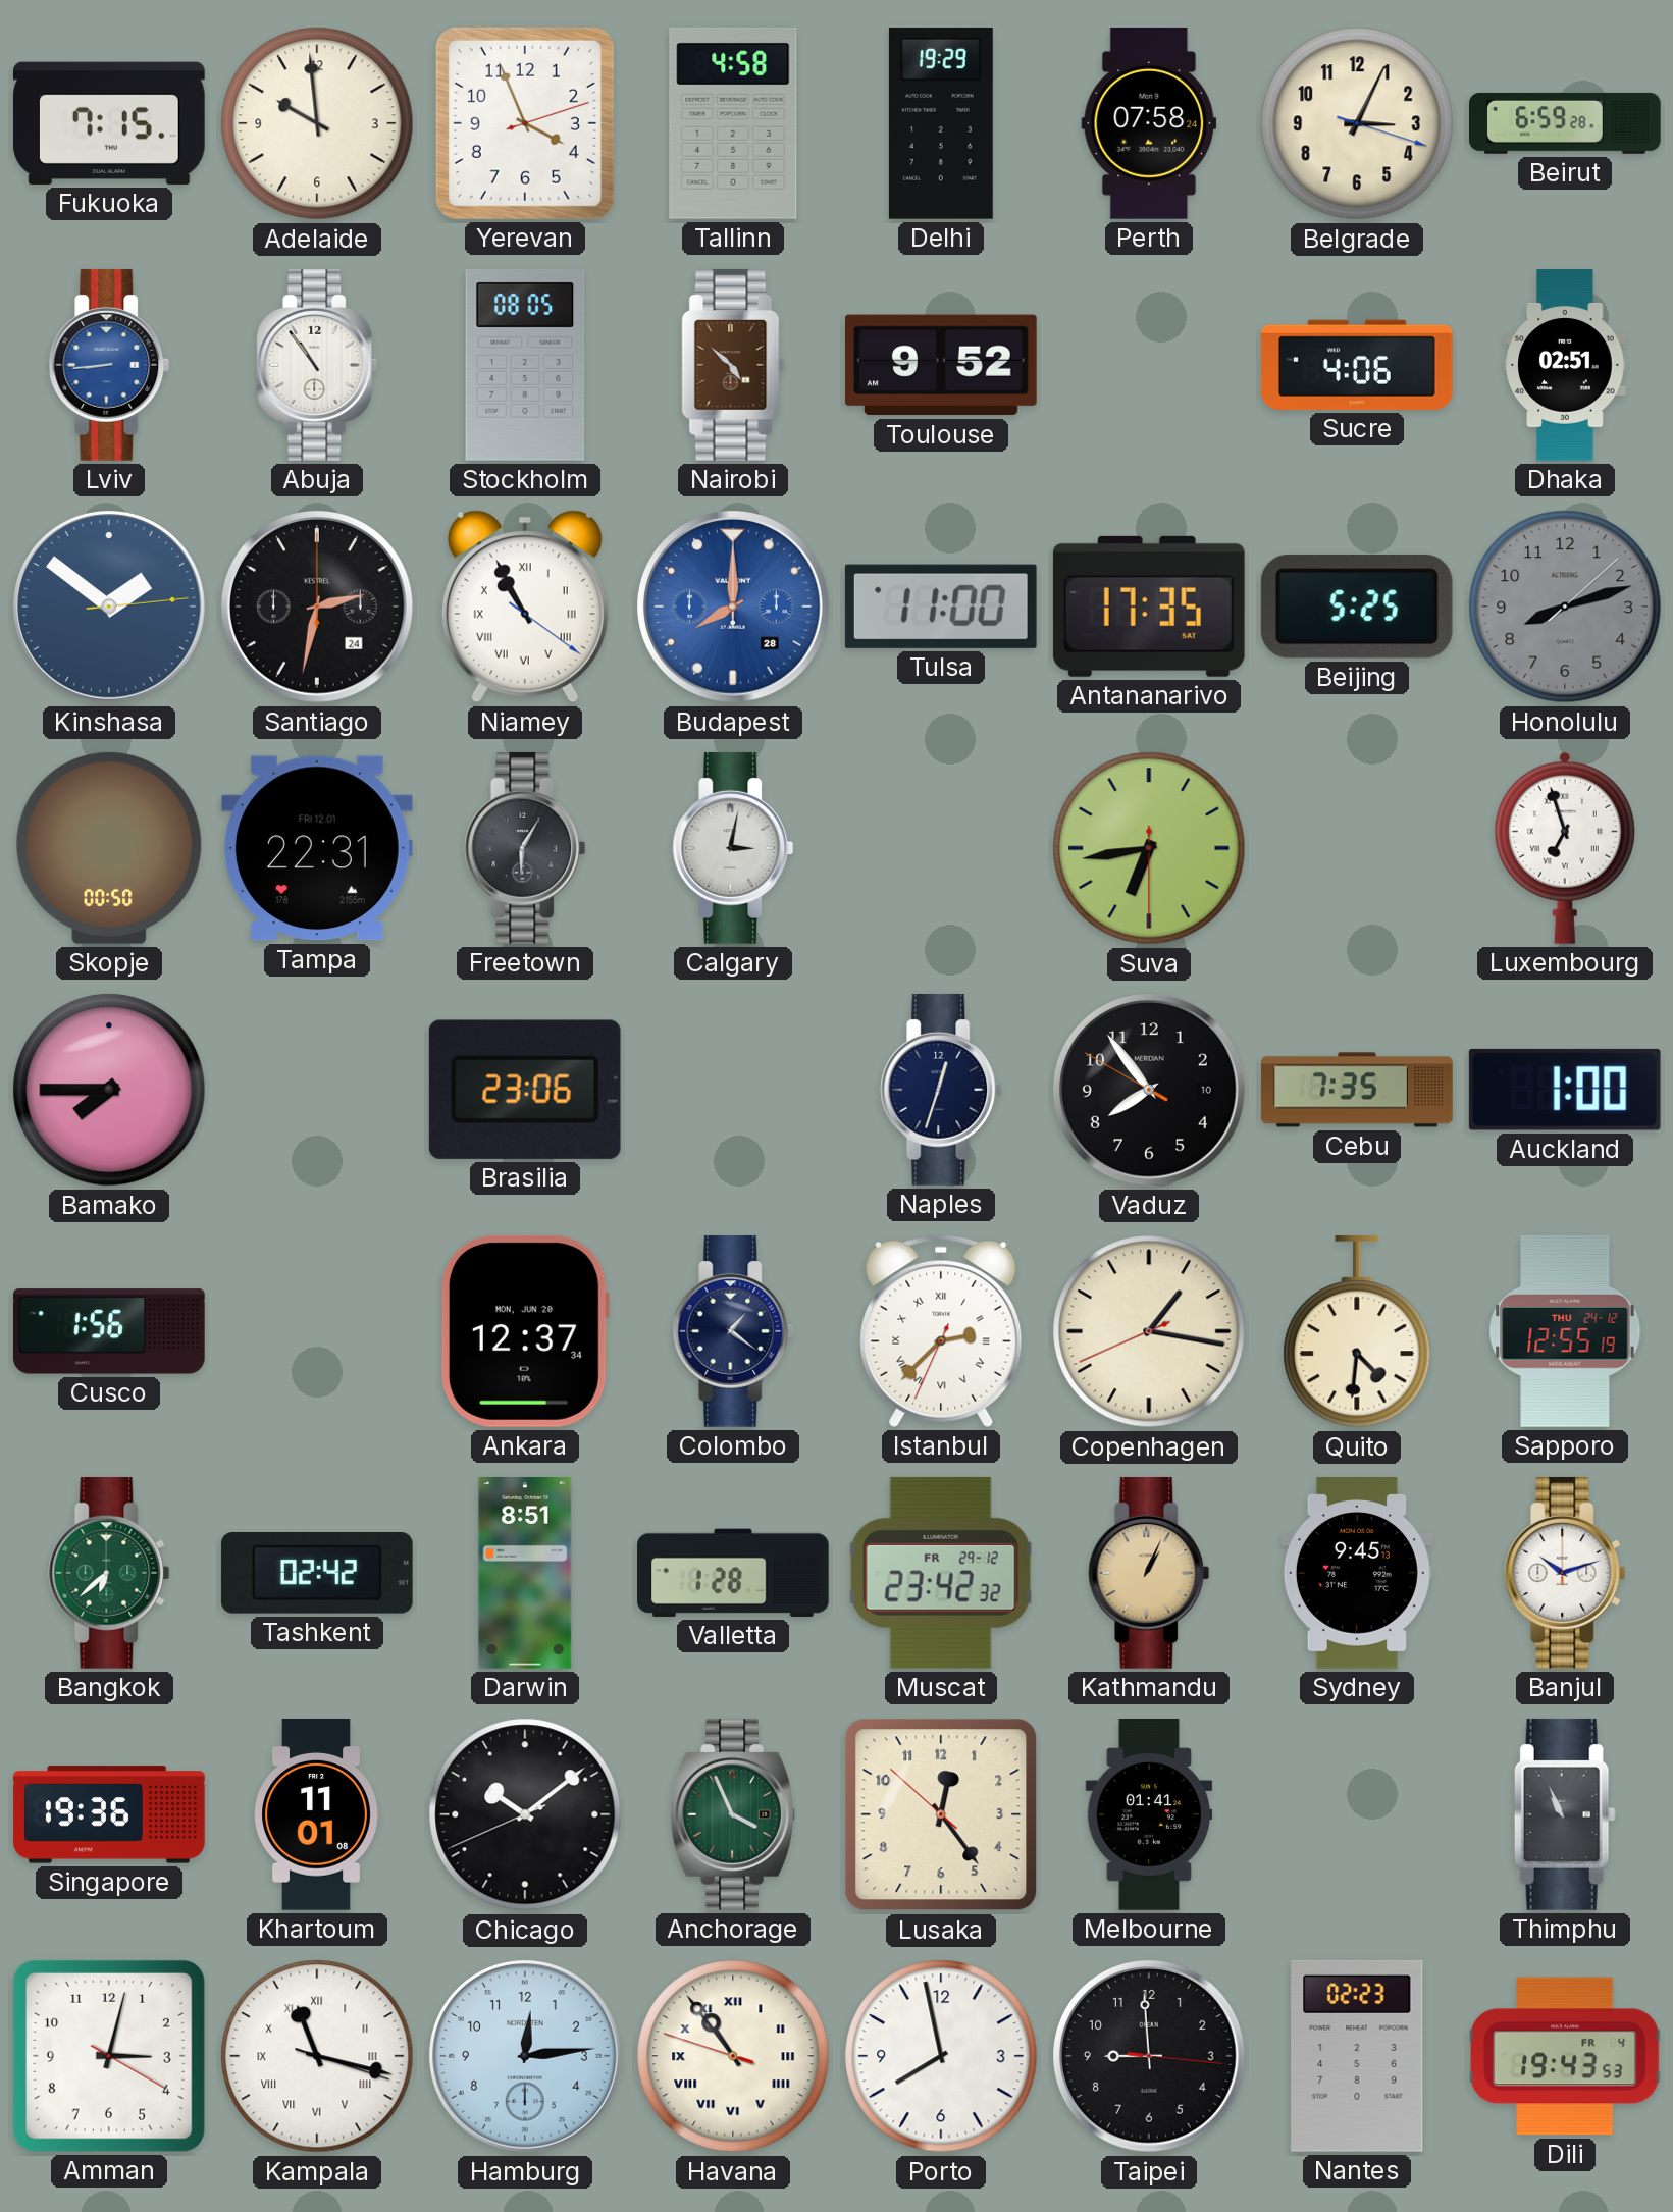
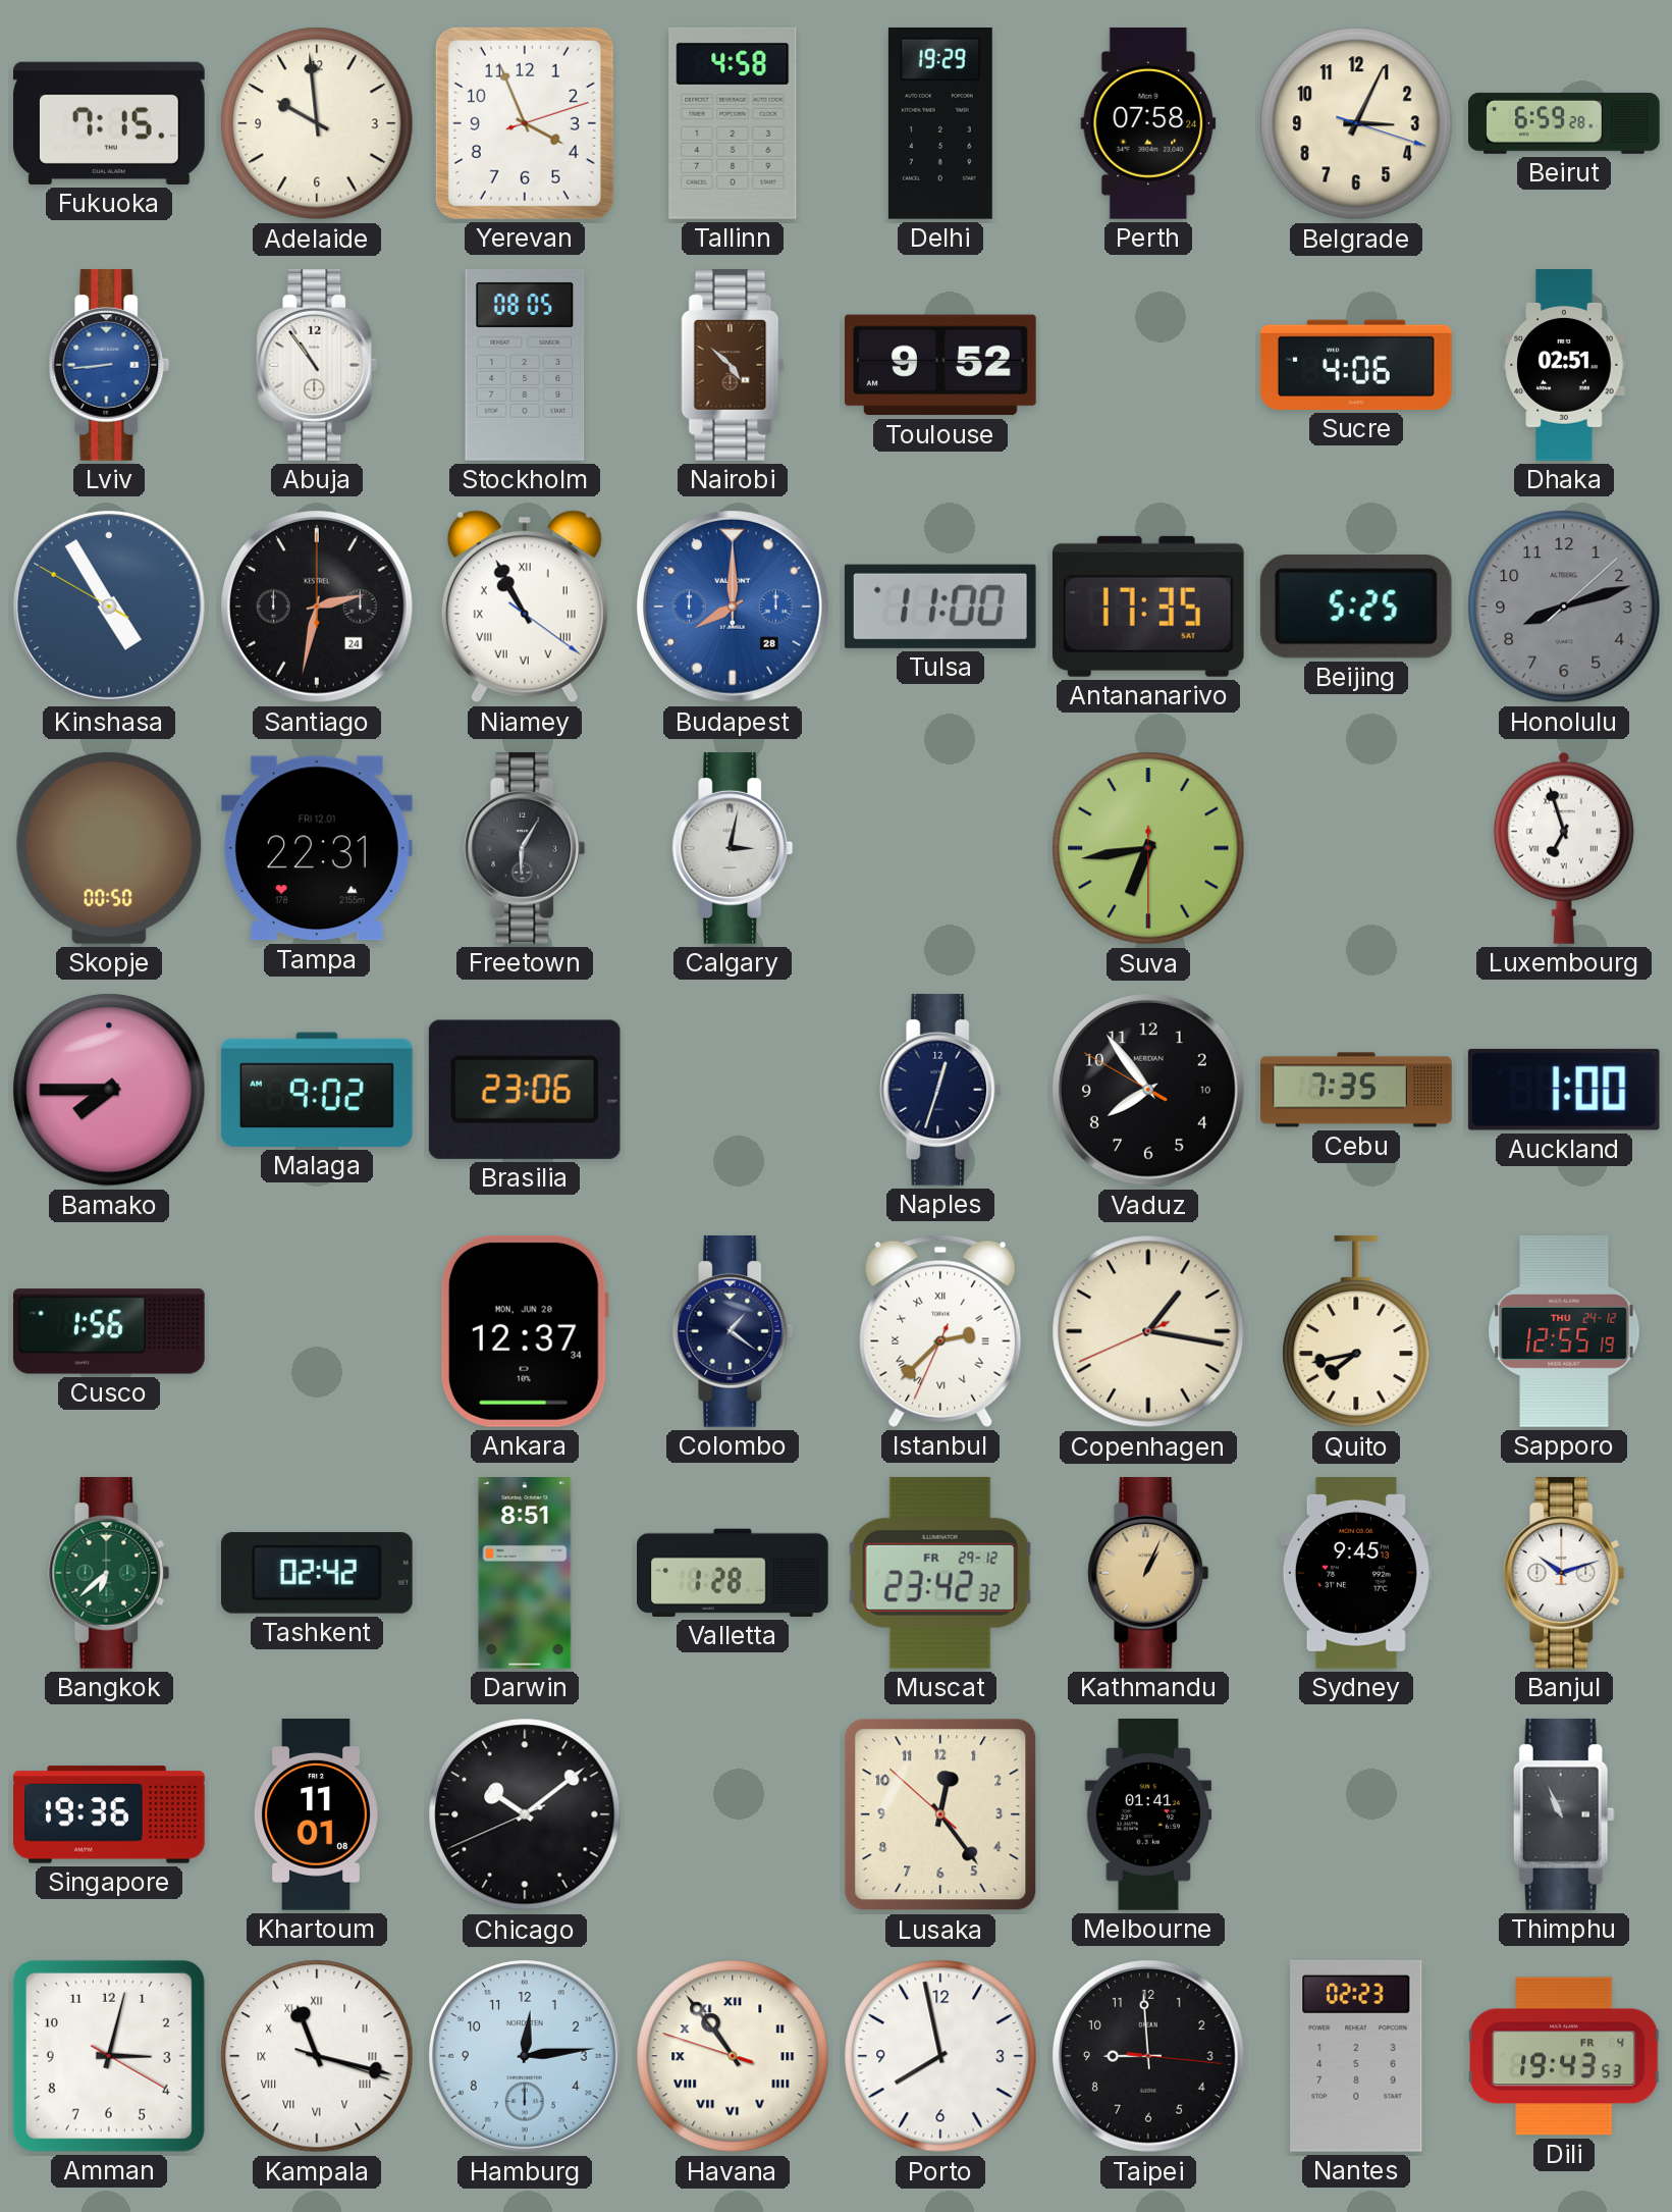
Kinshasa: 1:51 -> 4:54
Malaga: none -> 9:02
Quito: 4:31 -> 7:43
Anchorage: 3:56 -> none
